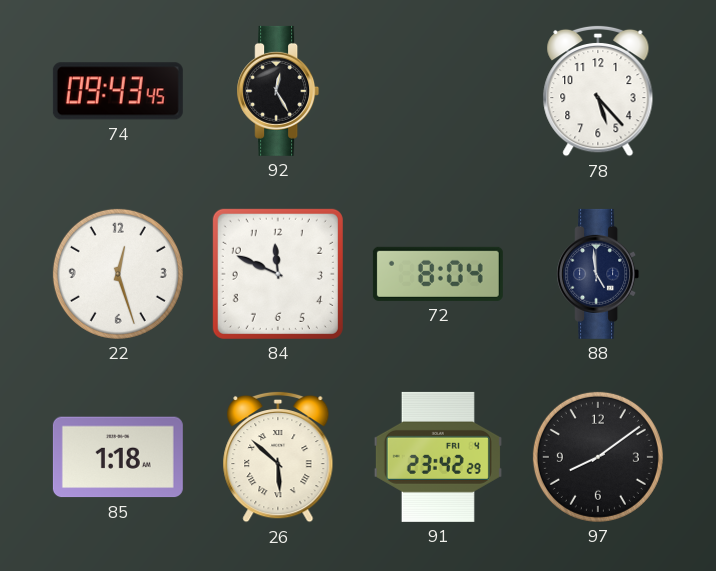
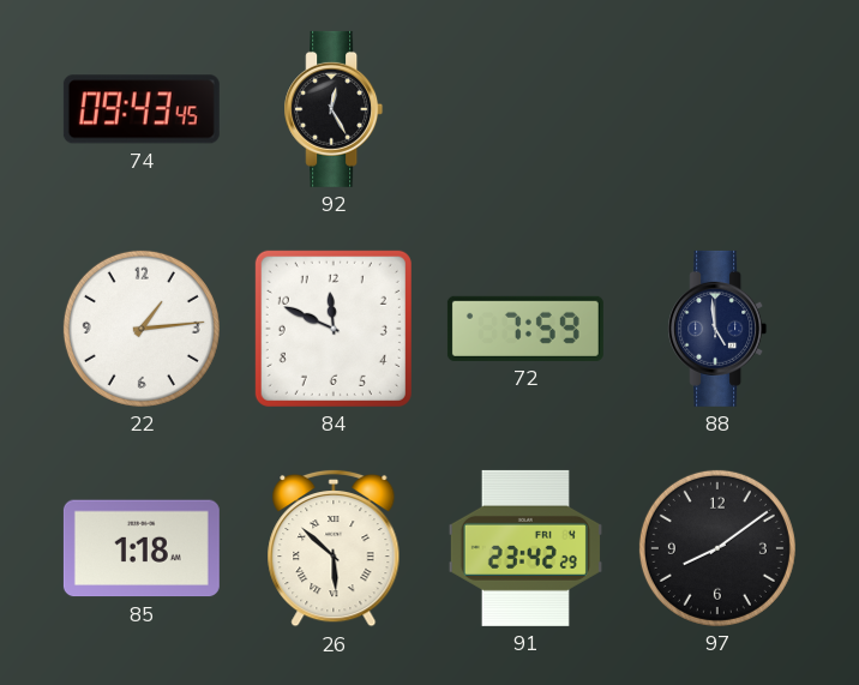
78: 5:23 -> none
22: 12:27 -> 1:14
72: 8:04 -> 7:59
